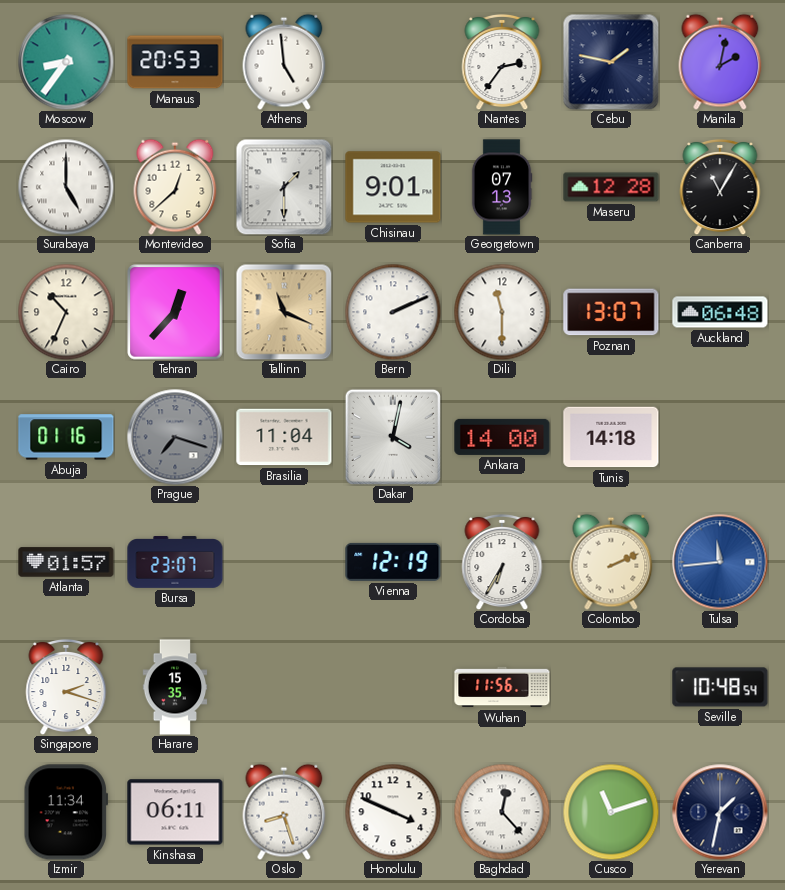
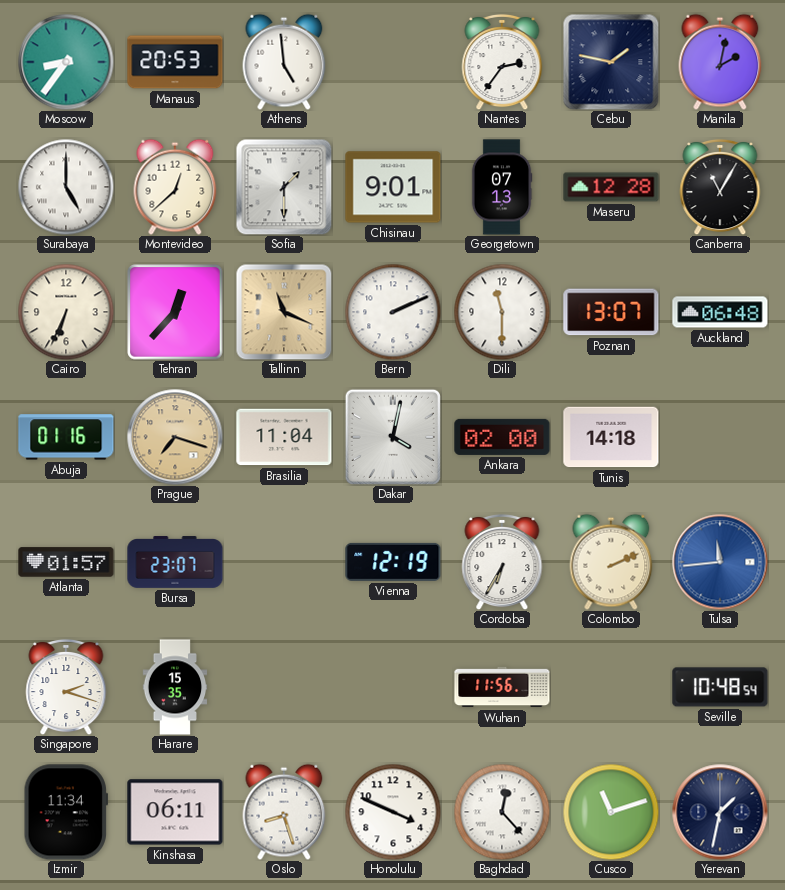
Cairo: 10:34 -> 6:34
Prague dial: grey -> champagne
Ankara: 14:00 -> 02:00
